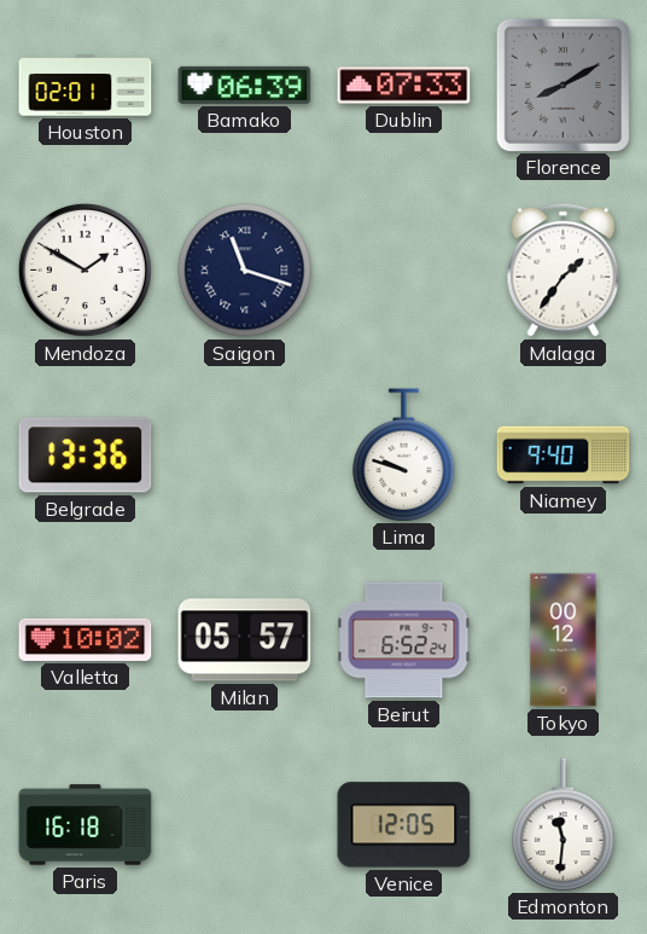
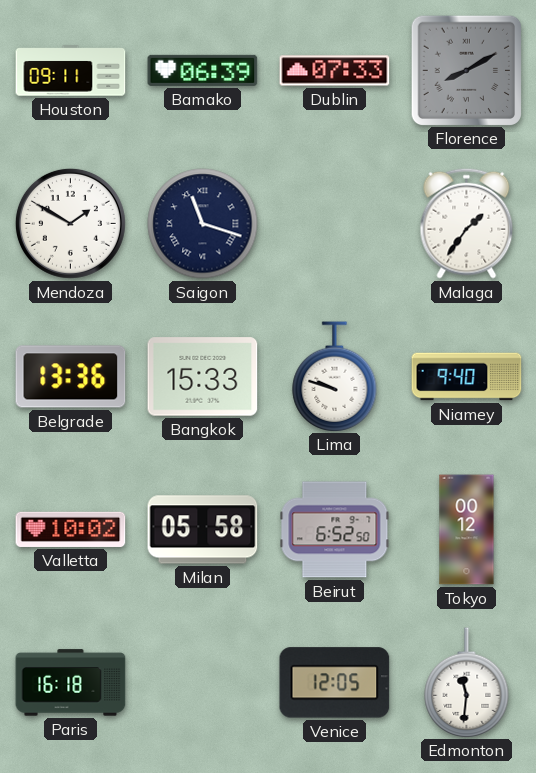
Houston: 02:01 -> 09:11
Bangkok: none -> 15:33
Milan: 05:57 -> 05:58
Beirut: 6:52:24 -> 6:52:50
